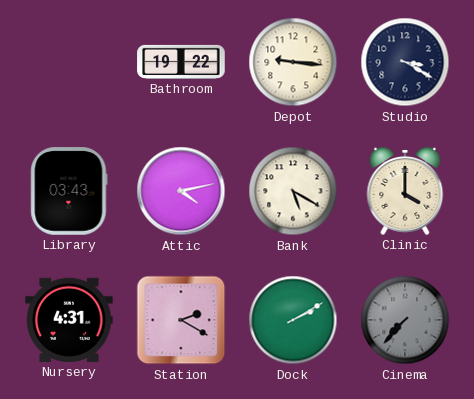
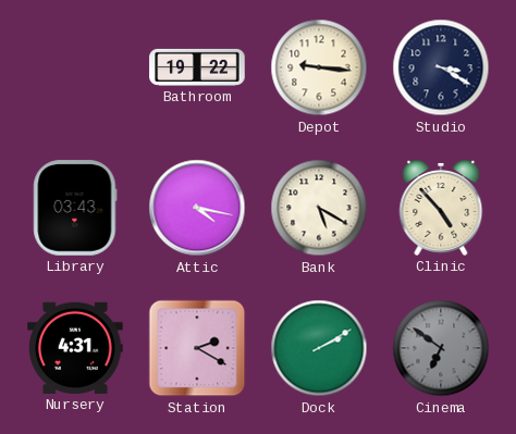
Attic: 4:13 -> 4:17
Clinic: 4:00 -> 4:53
Cinema: 7:37 -> 6:51
